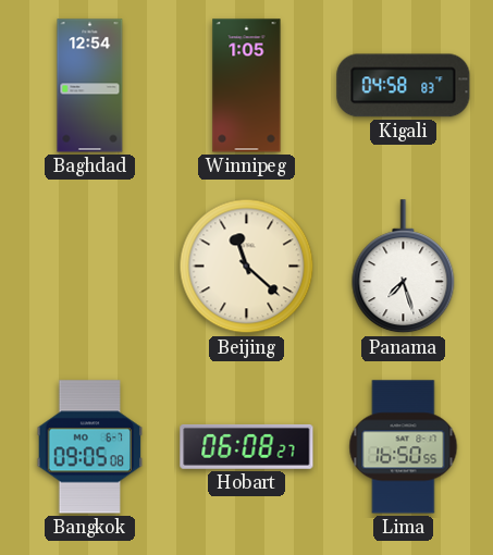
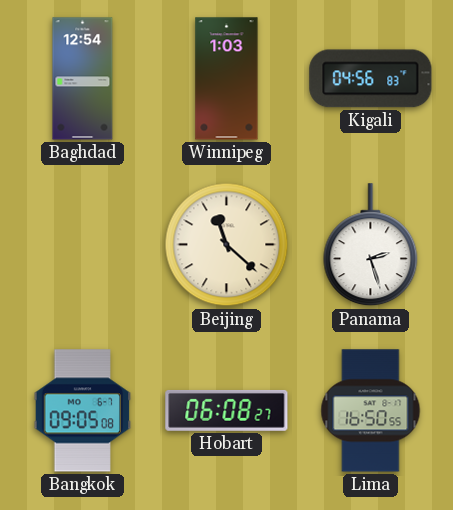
Winnipeg: 1:05 -> 1:03
Kigali: 04:58 -> 04:56
Panama: 7:27 -> 2:27
